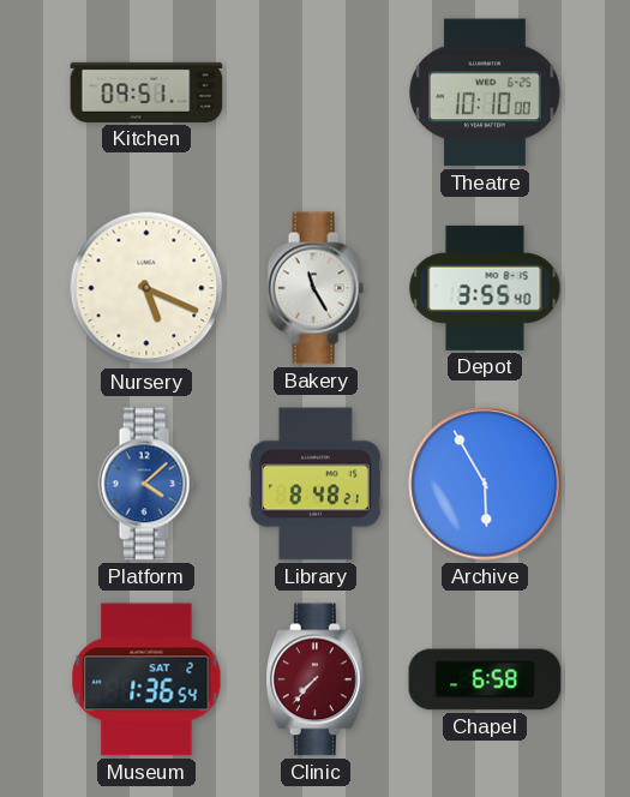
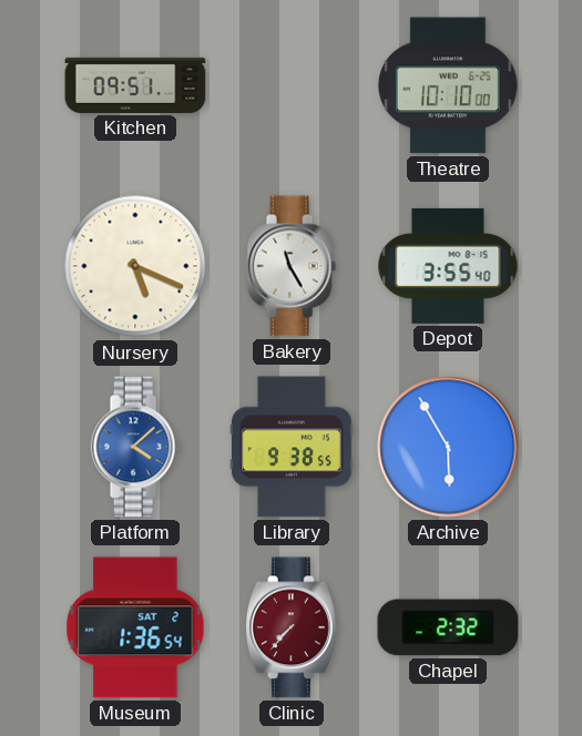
Library: 8:48 -> 9:38
Chapel: 6:58 -> 2:32
